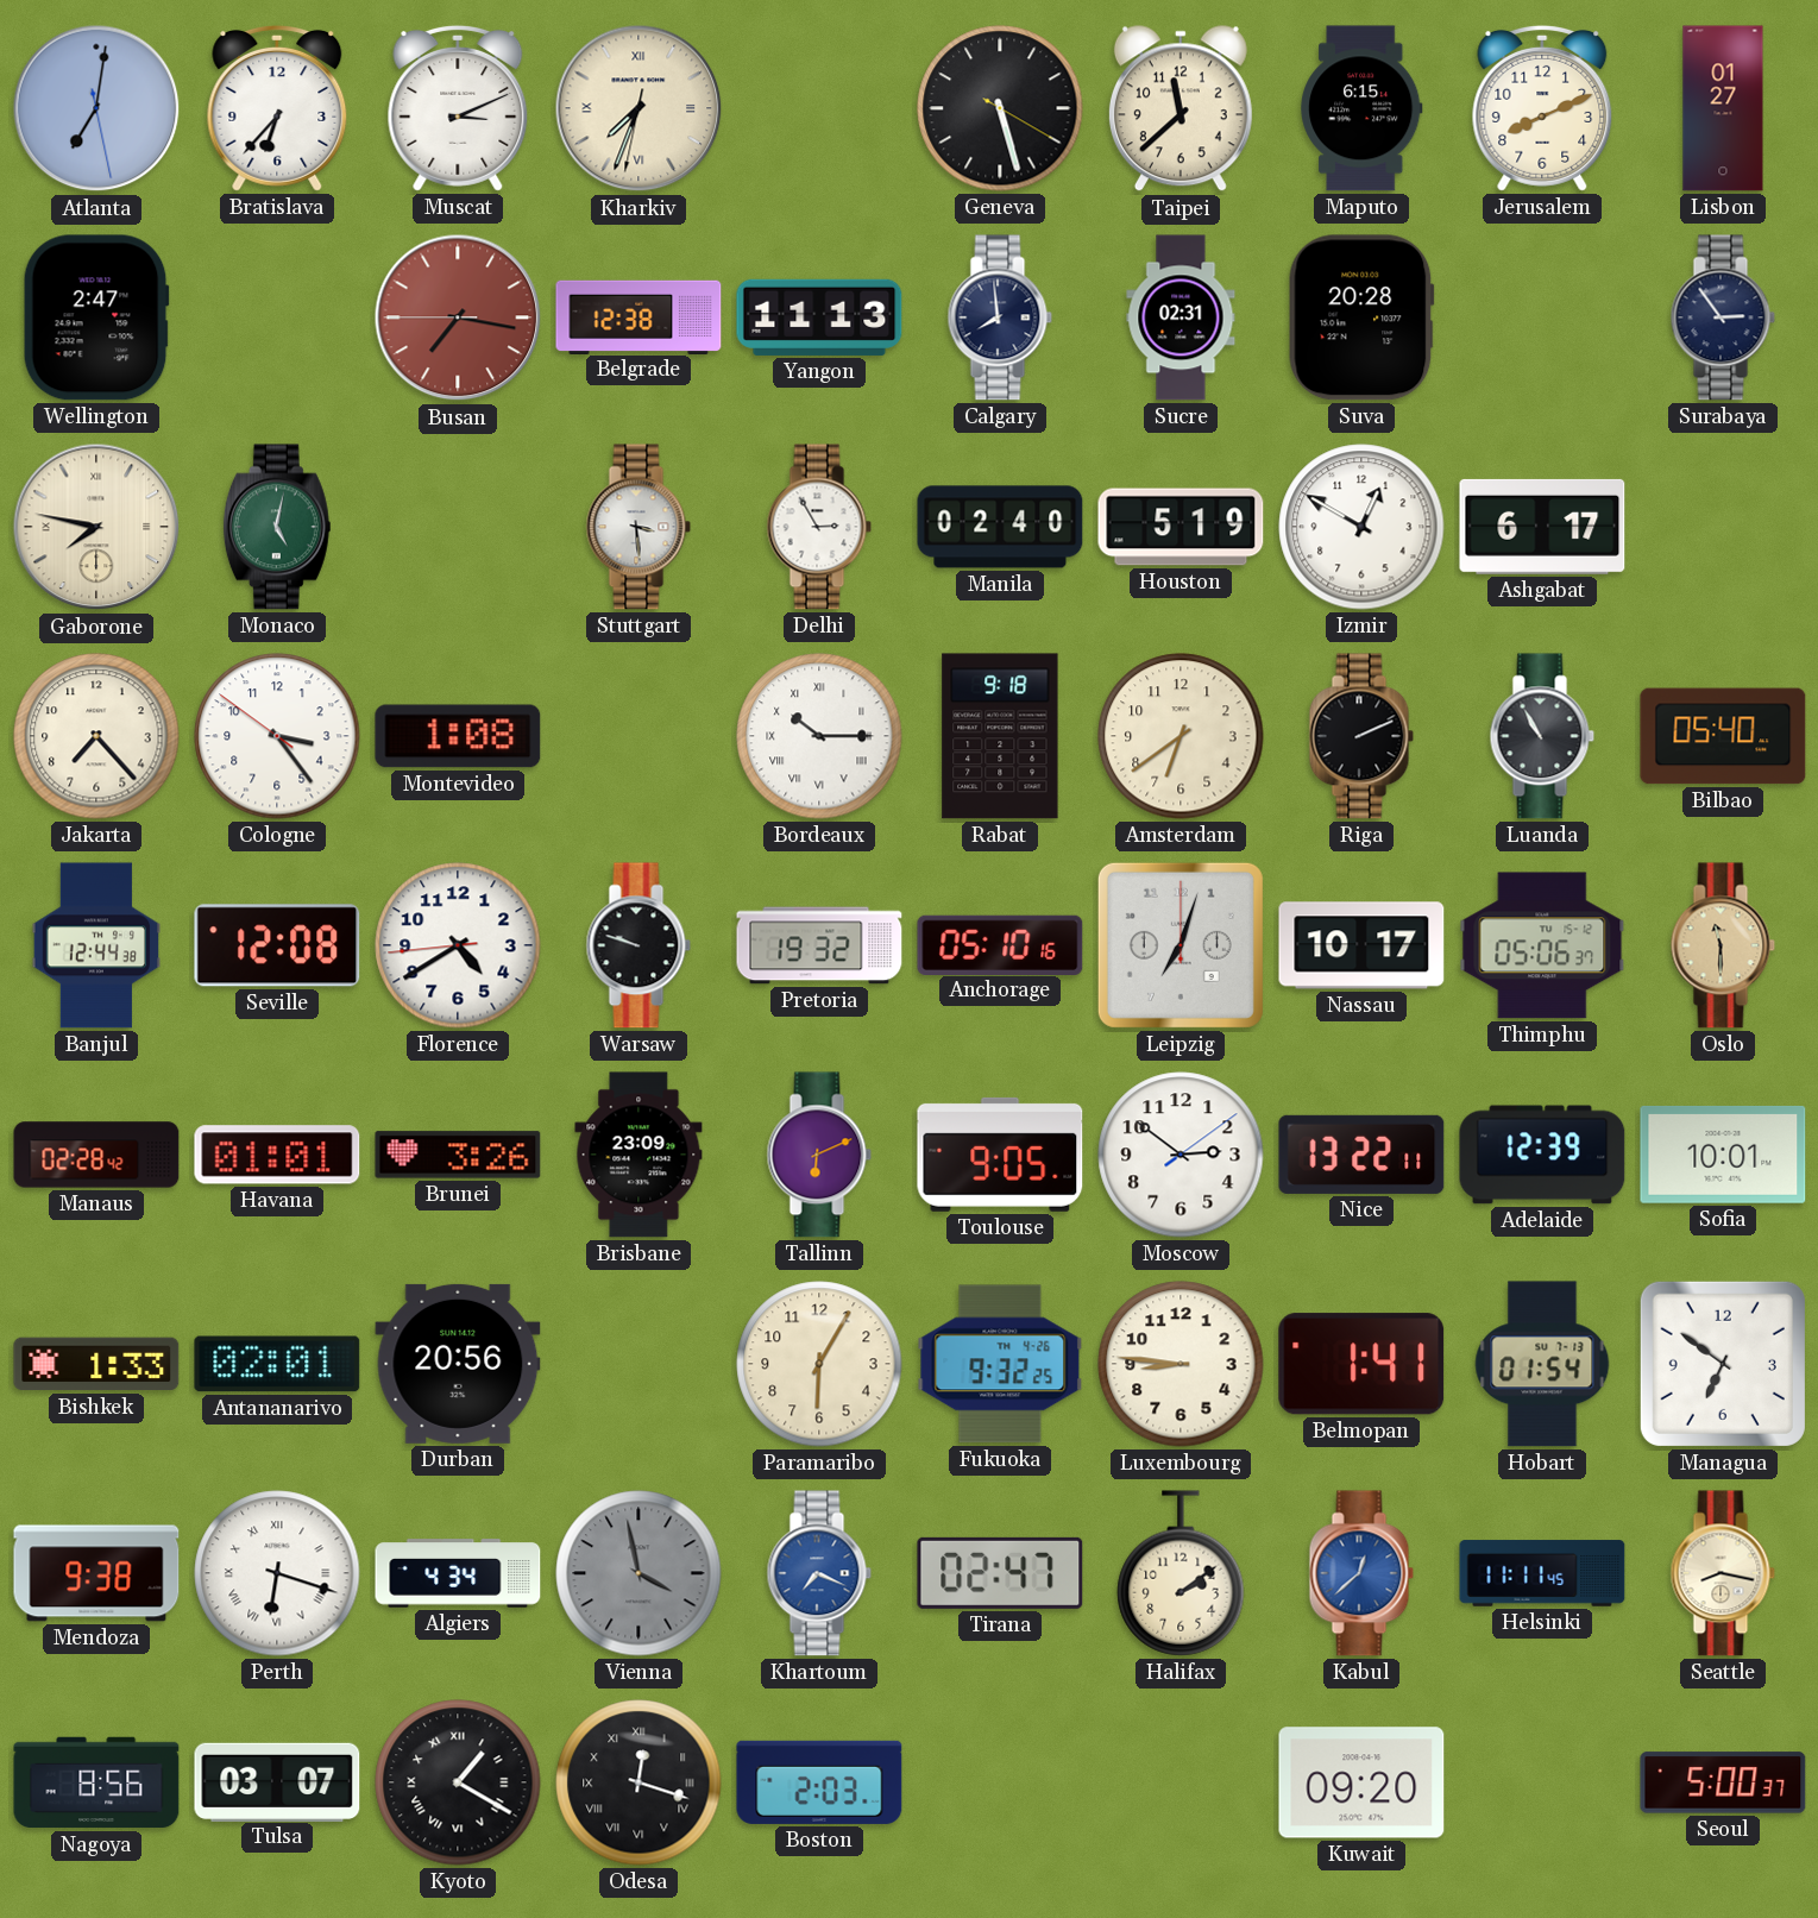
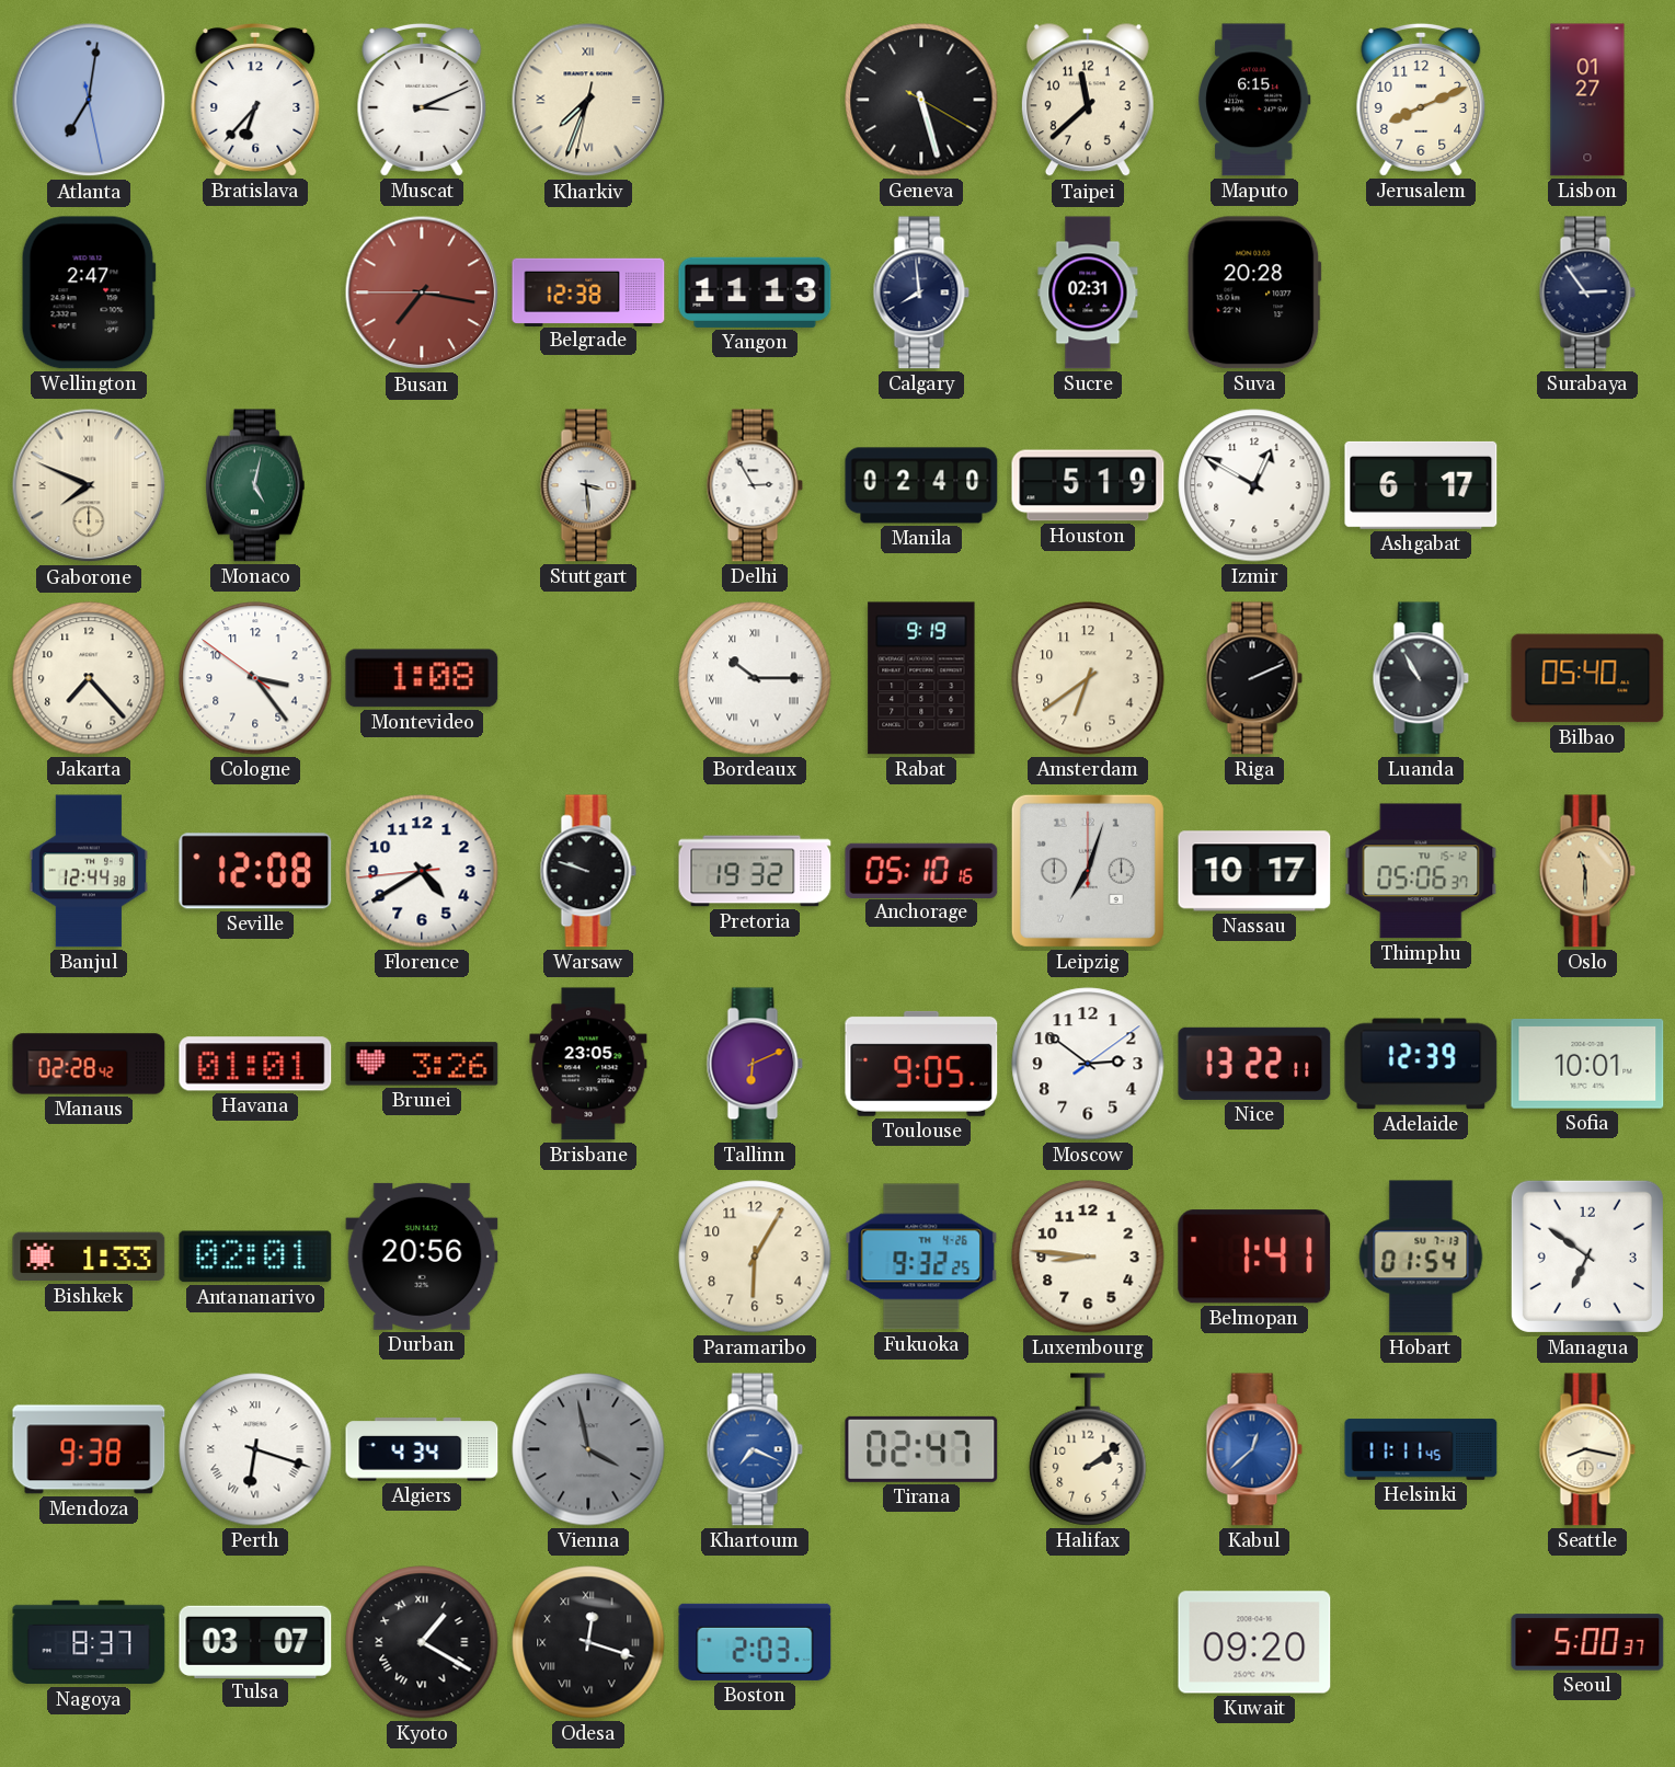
Gaborone: 7:47 -> 7:49
Rabat: 9:18 -> 9:19
Brisbane: 23:09 -> 23:05
Nagoya: 8:56 -> 8:37
